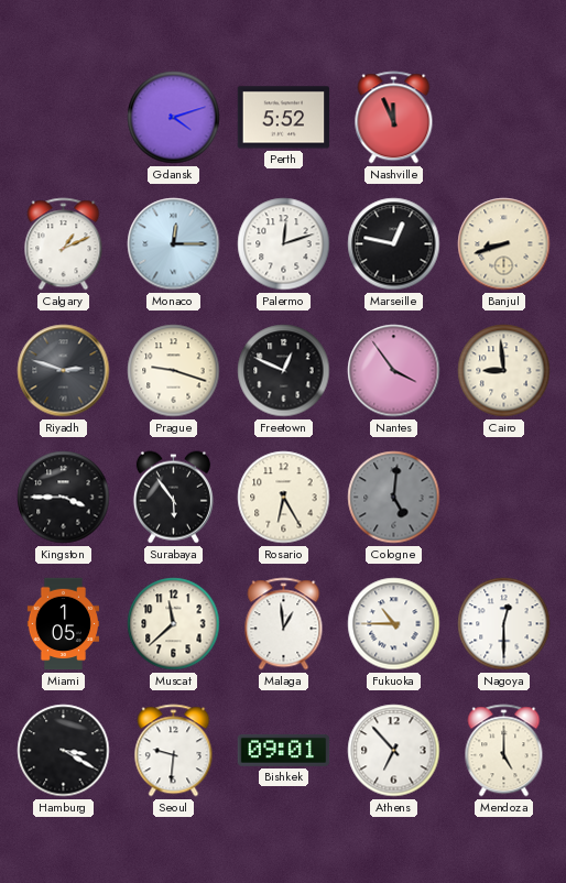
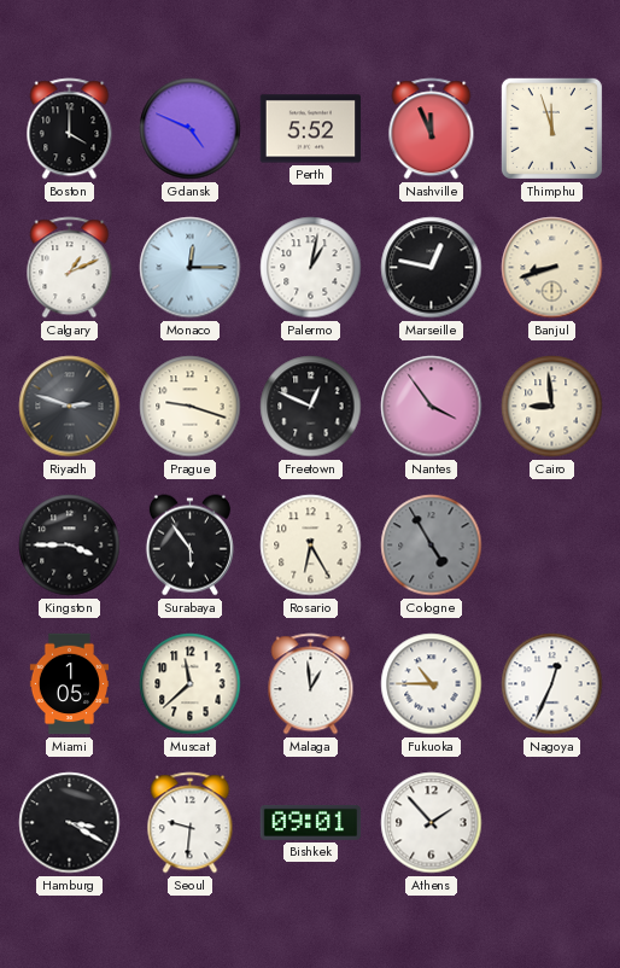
Boston: none -> 4:00
Gdansk: 4:12 -> 4:49
Thimphu: none -> 11:57
Palermo: 12:12 -> 1:02
Cologne: 5:01 -> 4:55
Nagoya: 12:30 -> 12:34
Athens: 6:53 -> 1:53
Mendoza: 5:00 -> none
